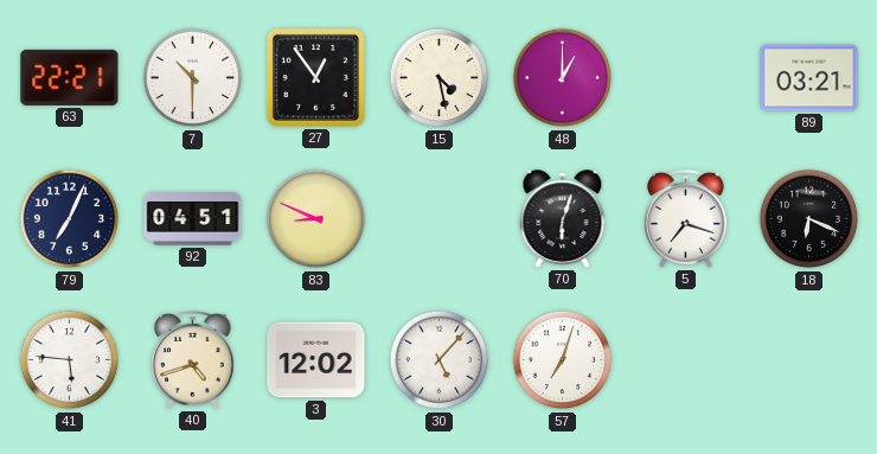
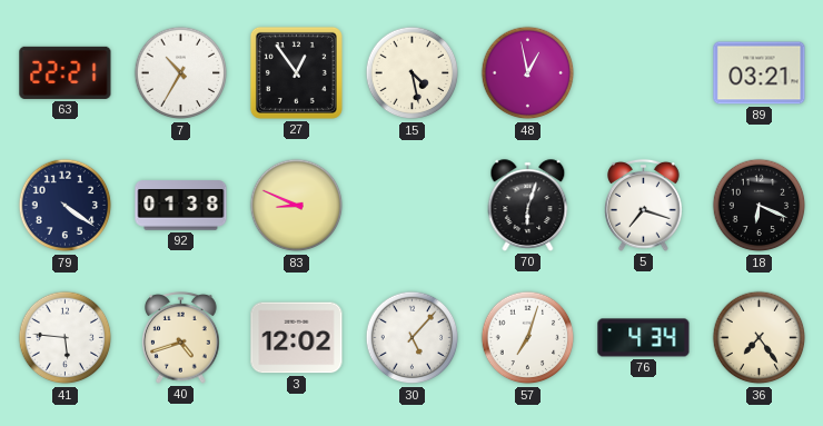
7: 10:30 -> 10:35
48: 1:00 -> 12:58
79: 7:04 -> 4:21
92: 04:51 -> 01:38
76: none -> 4:34
36: none -> 7:24
